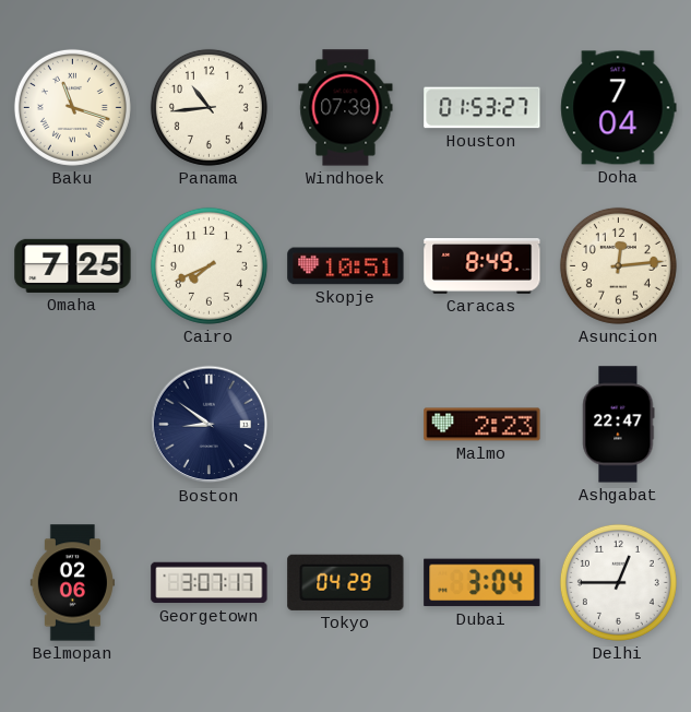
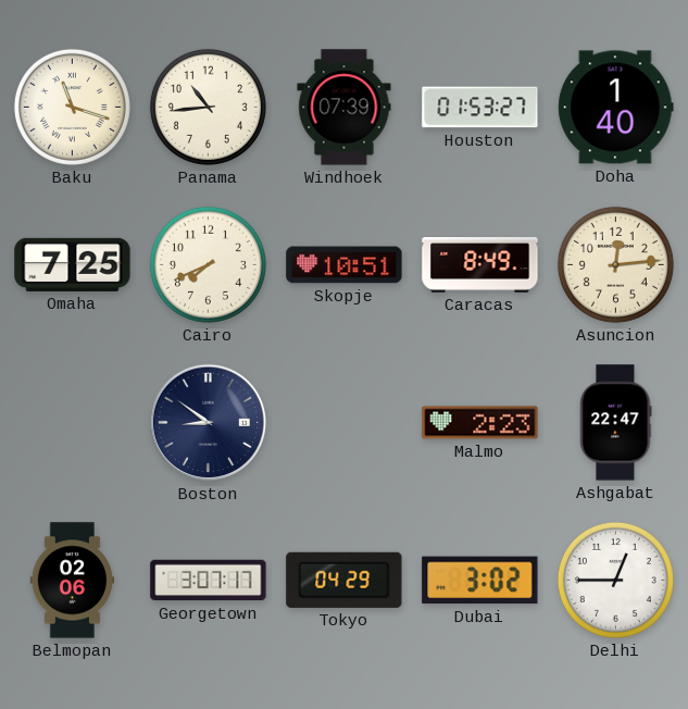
Doha: 7:04 -> 1:40
Dubai: 3:04 -> 3:02
